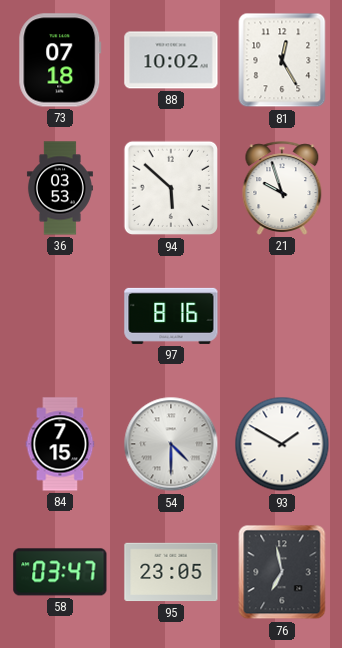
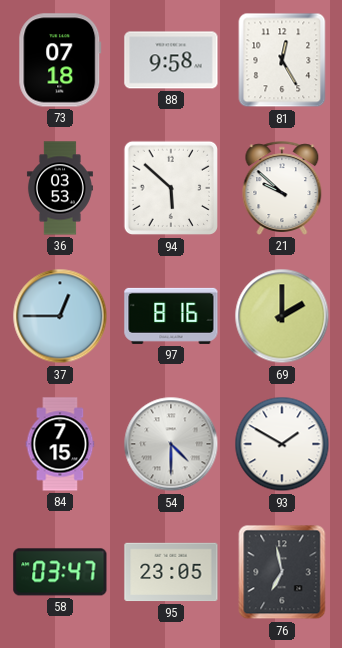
88: 10:02 -> 9:58
21: 9:57 -> 9:52
37: none -> 12:45
69: none -> 2:00
